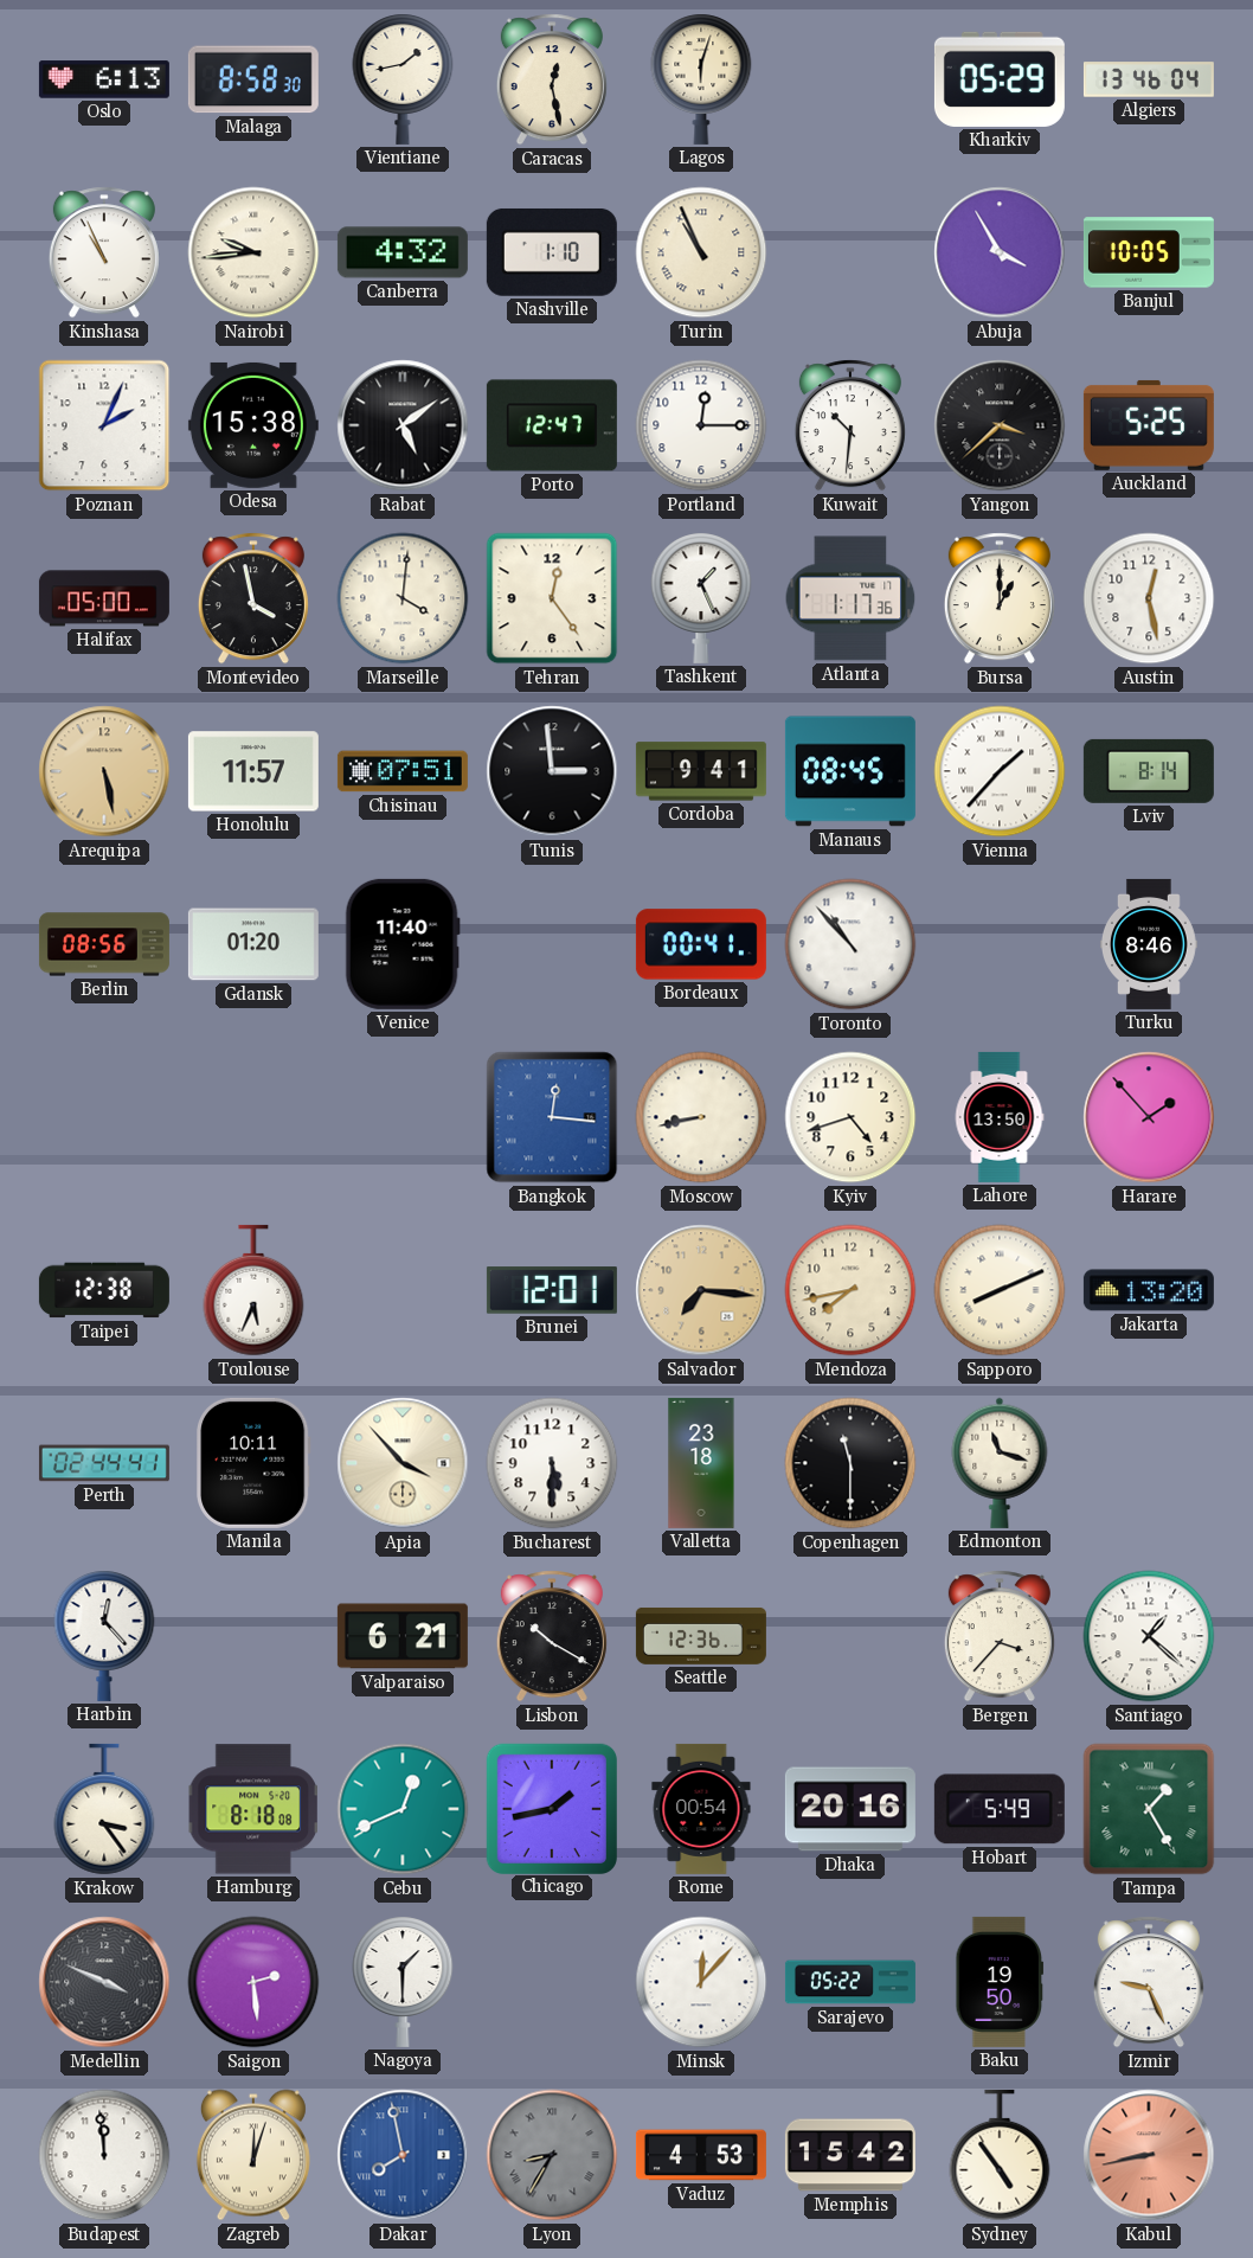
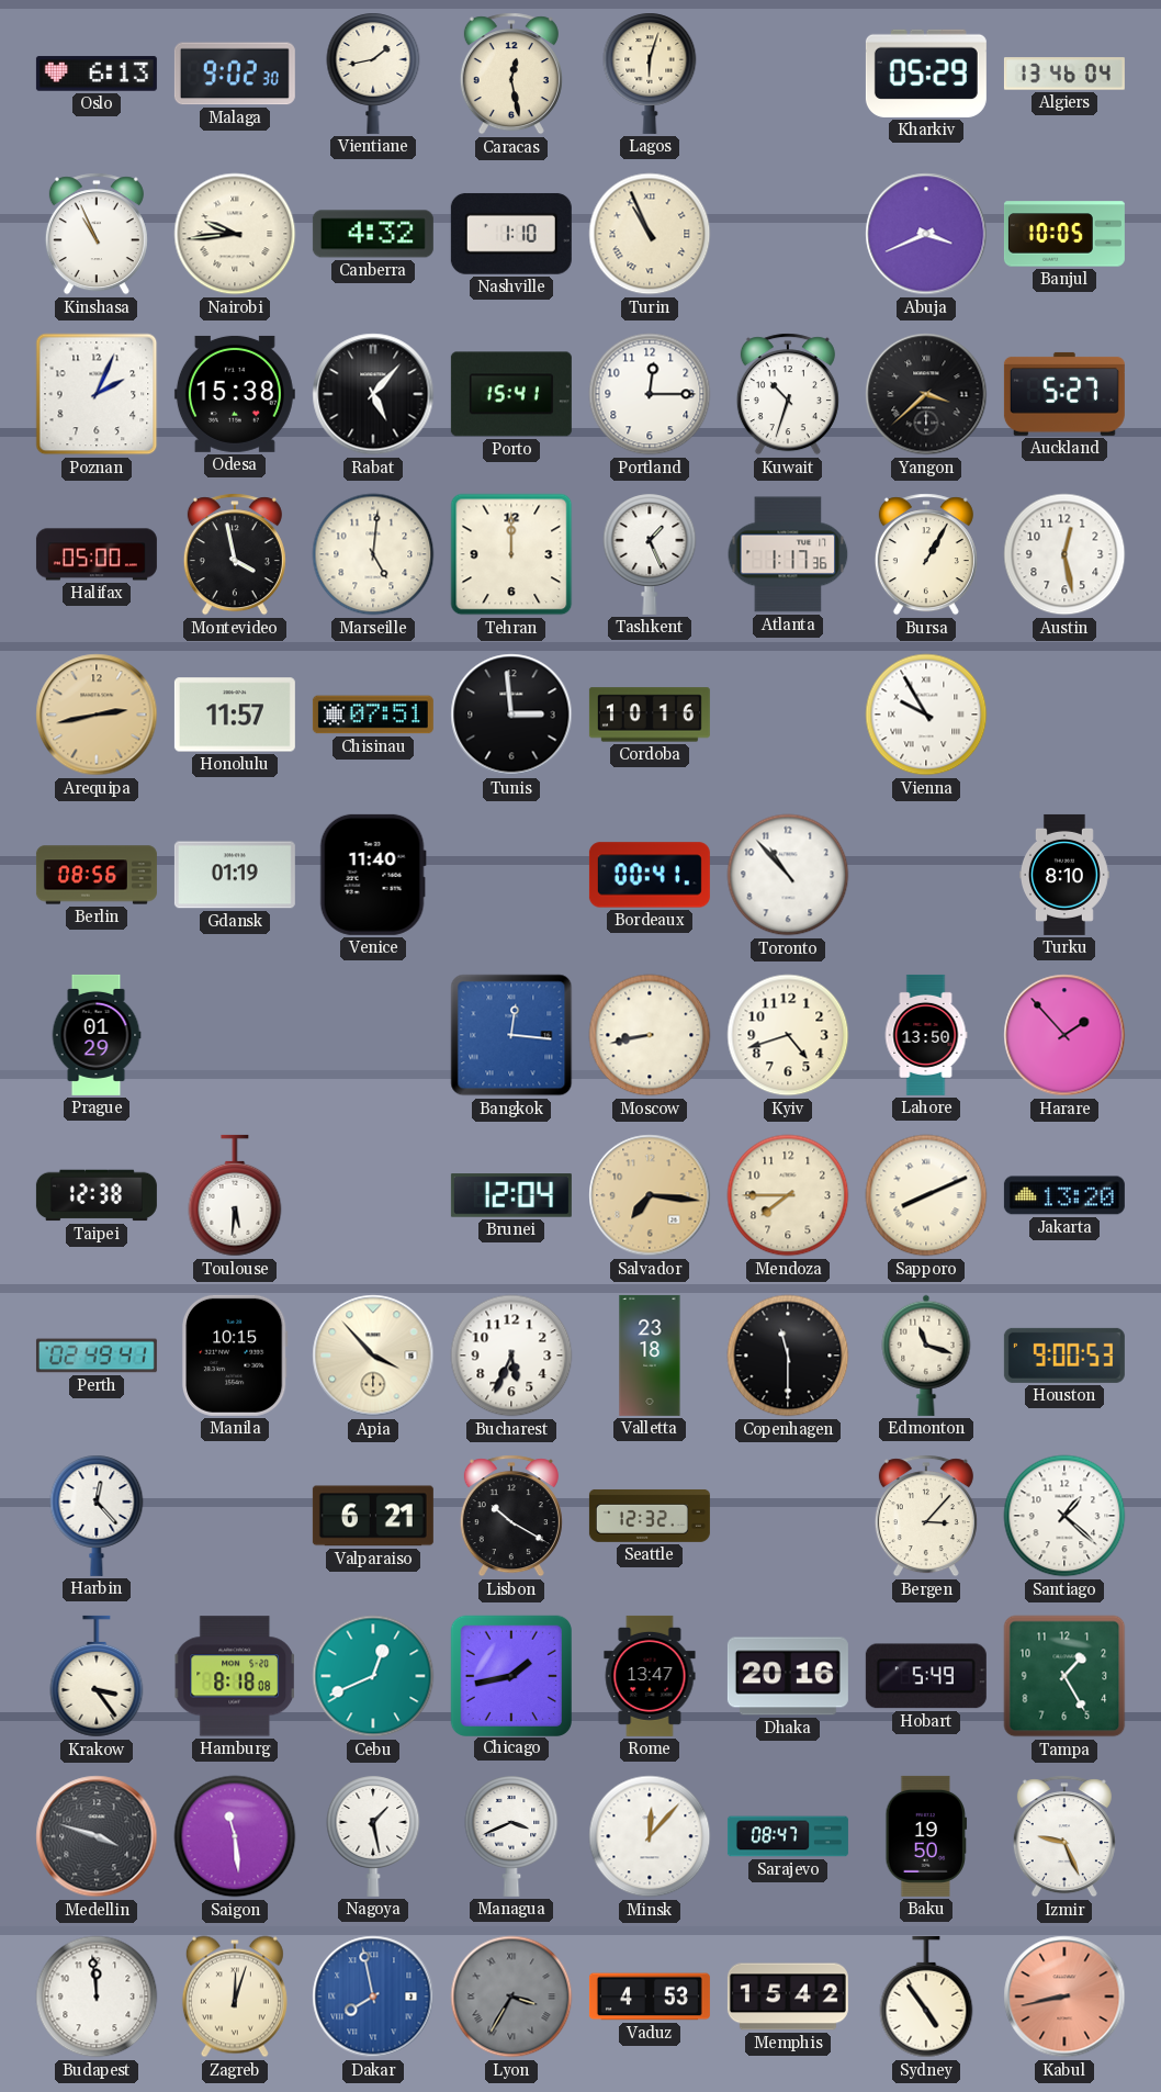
Malaga: 8:58 -> 9:02
Abuja: 3:55 -> 3:41
Rabat: 5:09 -> 5:07
Porto: 12:47 -> 15:41
Kuwait: 10:31 -> 10:33
Auckland: 5:25 -> 5:27
Marseille: 4:01 -> 5:01
Tehran: 12:24 -> 12:00
Bursa: 1:00 -> 1:05
Arequipa: 5:28 -> 2:43
Cordoba: 9:41 -> 10:16
Manaus: 08:45 -> none
Vienna: 1:37 -> 9:55
Lviv: 8:14 -> none
Gdansk: 01:20 -> 01:19
Turku: 8:46 -> 8:10
Prague: none -> 01:29
Toulouse: 5:34 -> 5:31
Brunei: 12:01 -> 12:04
Mendoza: 7:43 -> 7:45
Perth: 02:44 -> 02:49
Manila: 10:11 -> 10:15
Bucharest: 5:30 -> 5:34
Houston: none -> 9:00
Seattle: 12:36 -> 12:32
Bergen: 3:37 -> 3:07
Rome: 00:54 -> 13:47
Tampa numerals: Roman -> Arabic
Medellin: 3:49 -> 3:48
Saigon: 2:29 -> 11:29
Nagoya: 1:30 -> 1:28
Managua: none -> 3:41
Sarajevo: 05:22 -> 08:47
Lyon: 8:35 -> 3:35
